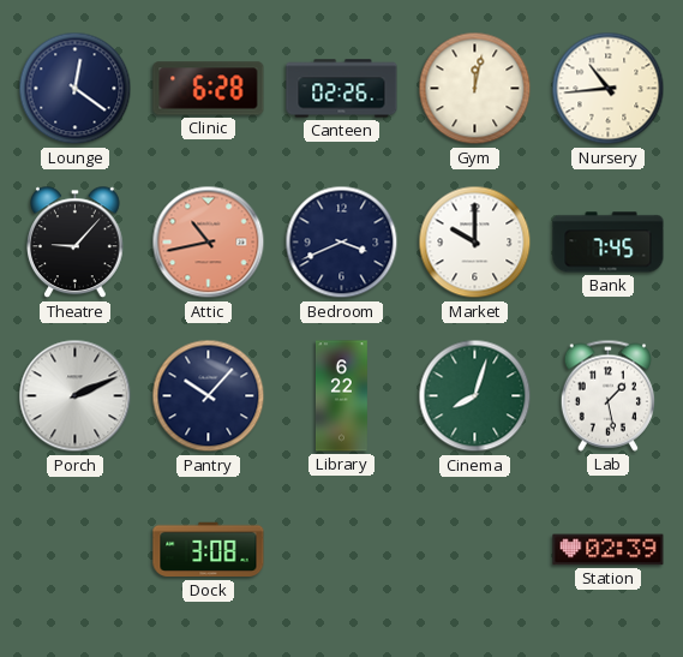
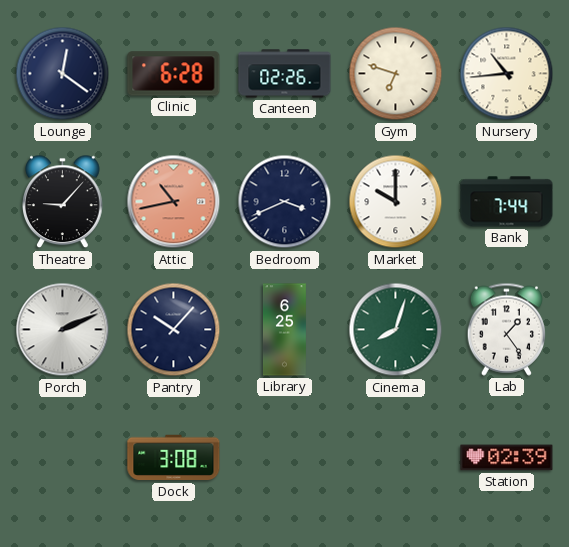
Gym: 12:02 -> 6:48
Bank: 7:45 -> 7:44
Library: 6:22 -> 6:25
Lab: 1:28 -> 1:24
